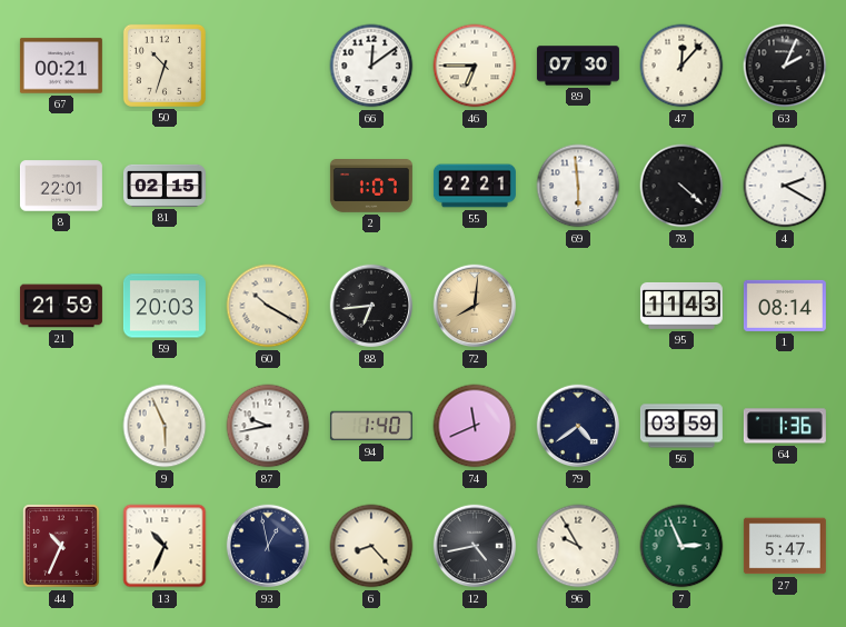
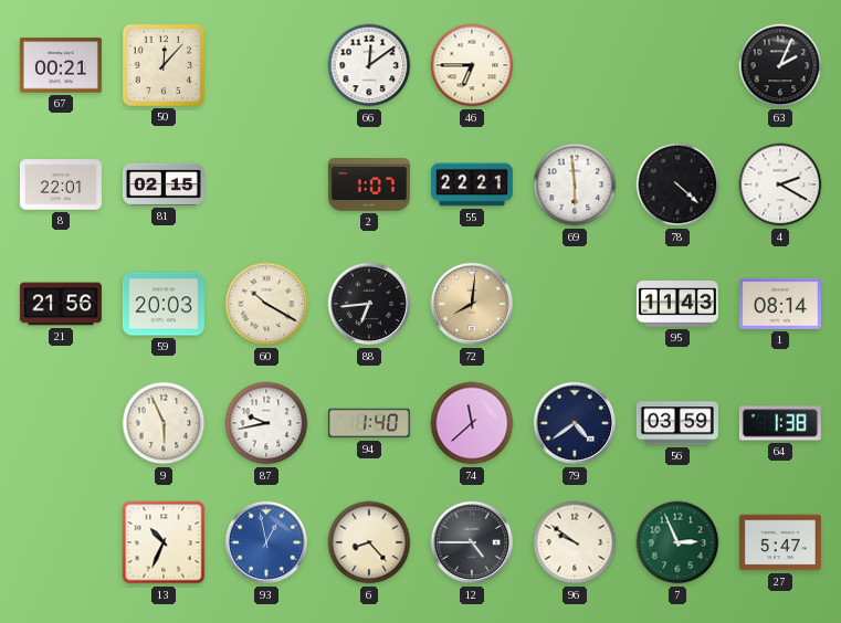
50: 10:33 -> 12:07
89: 07:30 -> none
47: 12:07 -> none
21: 21:59 -> 21:56
74: 11:41 -> 11:38
64: 1:36 -> 1:38
44: 10:34 -> none
93 dial: navy -> blue
12: 4:43 -> 4:45
96: 9:55 -> 9:51
